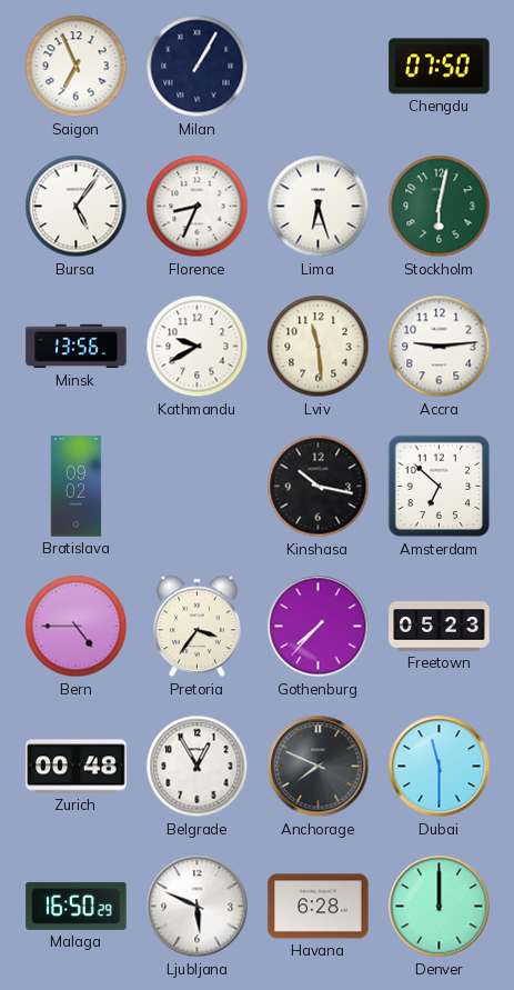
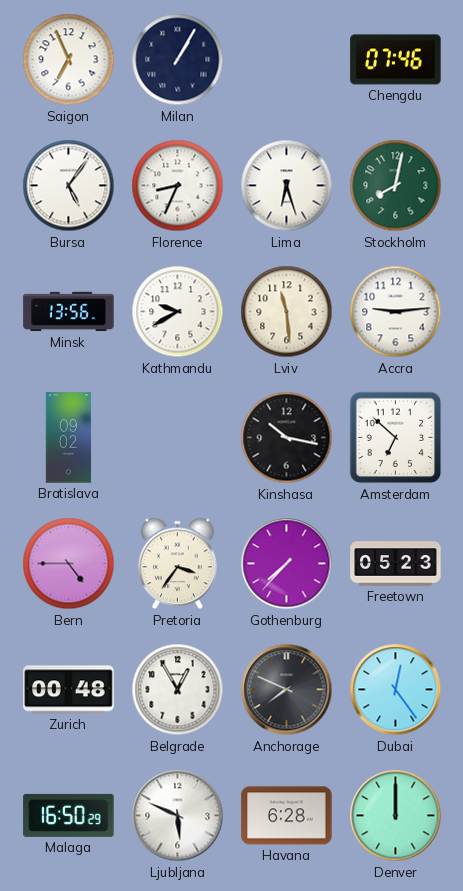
Chengdu: 07:50 -> 07:46
Stockholm: 6:02 -> 8:02
Dubai: 11:30 -> 12:24
